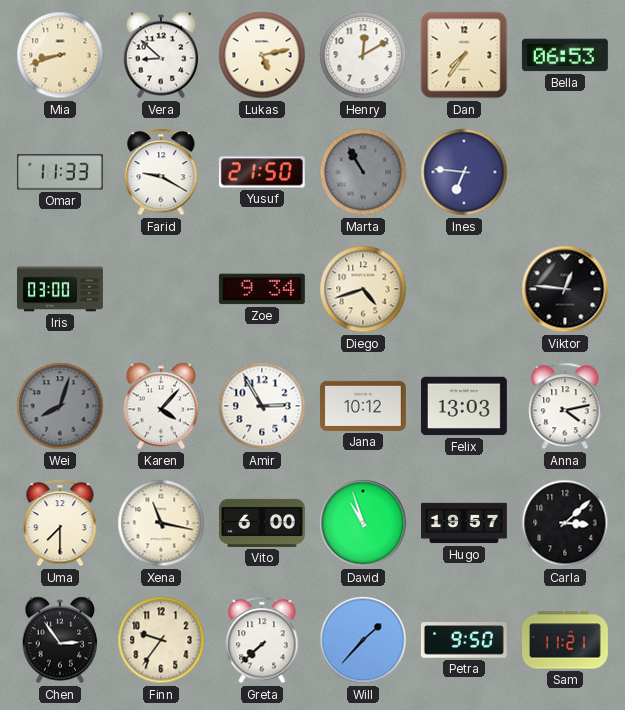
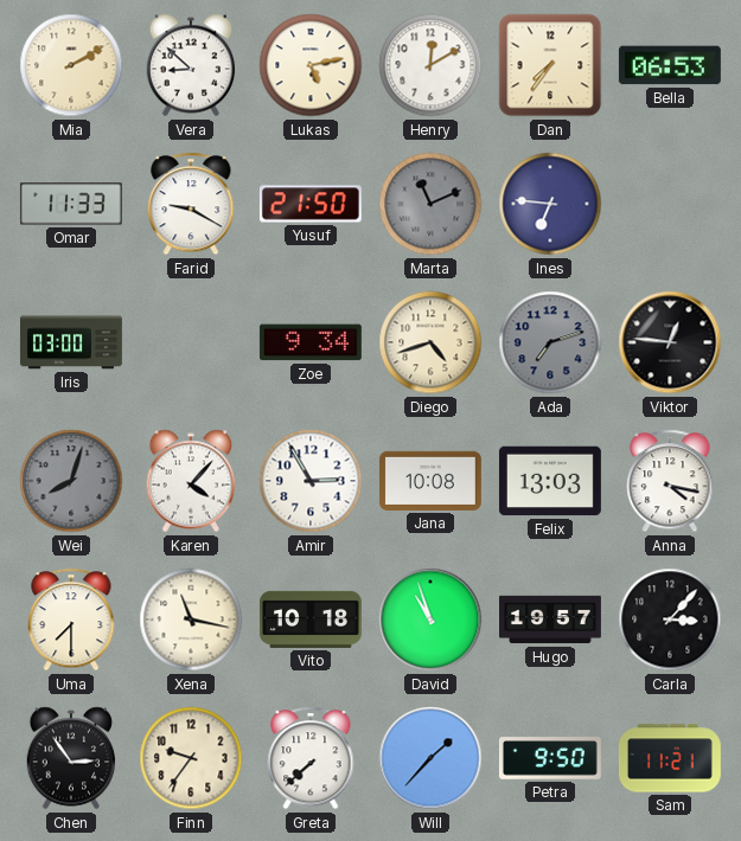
Mia: 8:42 -> 2:10
Marta: 10:55 -> 11:11
Ada: none -> 7:12
Jana: 10:12 -> 10:08
Anna: 4:13 -> 4:17
Vito: 6:00 -> 10:18
Carla: 3:08 -> 3:07
